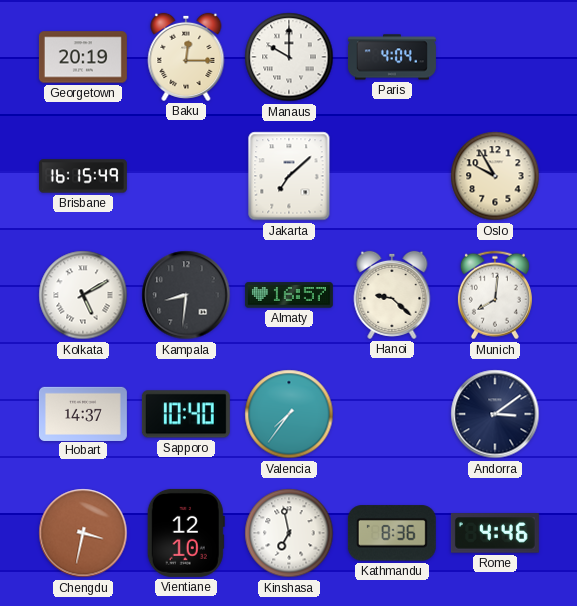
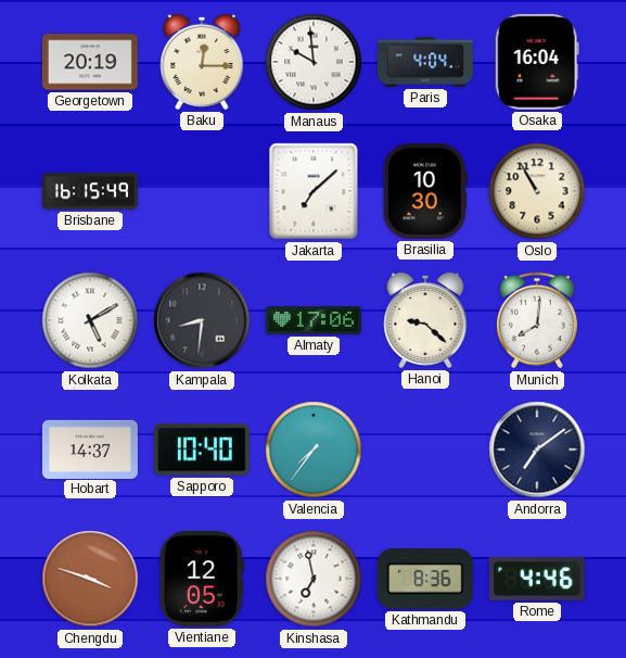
Manaus: 10:00 -> 9:59
Osaka: none -> 16:04
Brasilia: none -> 10:30
Oslo: 9:55 -> 10:55
Almaty: 16:57 -> 17:06
Andorra: 3:09 -> 7:09
Chengdu: 3:32 -> 3:48
Vientiane: 12:10 -> 12:05
